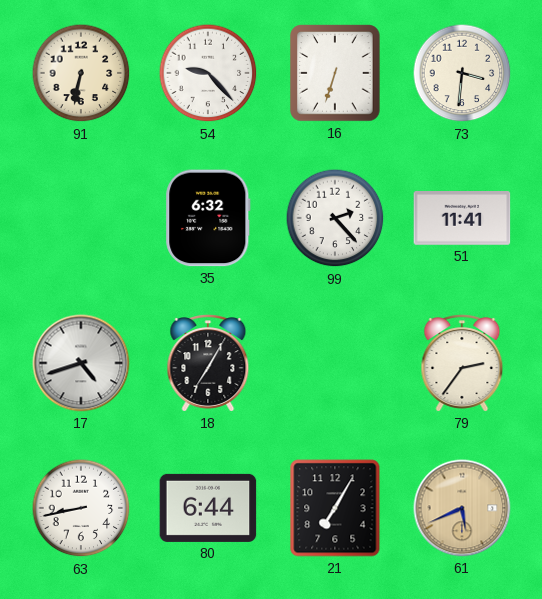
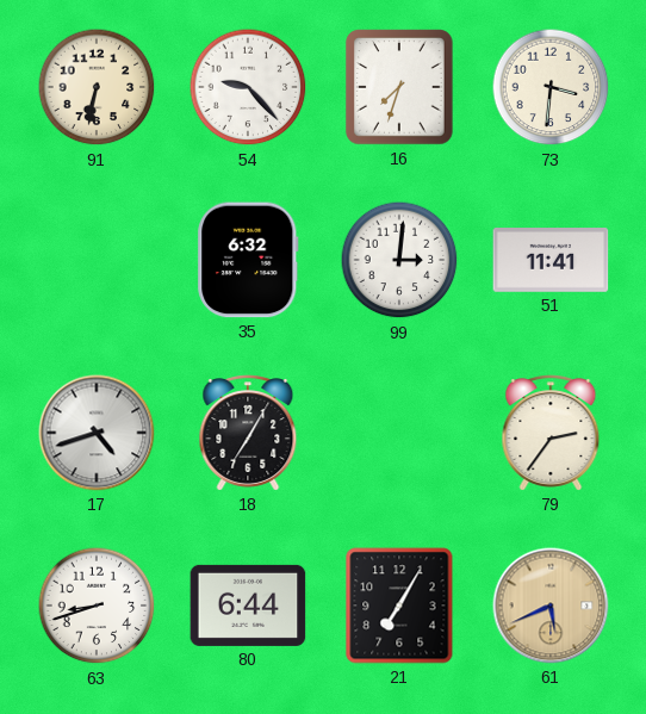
16: 6:33 -> 7:33
99: 2:23 -> 3:01
63: 8:43 -> 8:42
